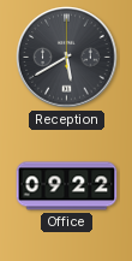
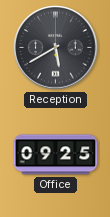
Office: 09:22 -> 09:25
